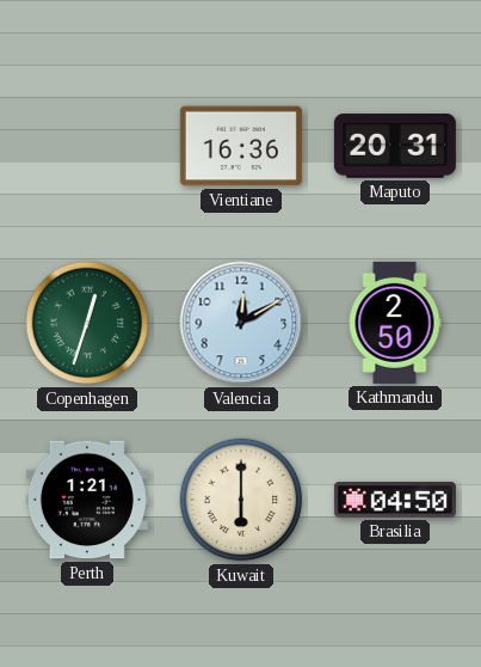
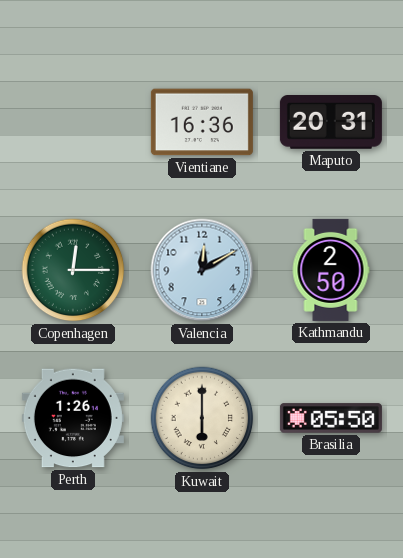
Copenhagen: 12:33 -> 12:15
Perth: 1:21 -> 1:26
Brasilia: 04:50 -> 05:50
